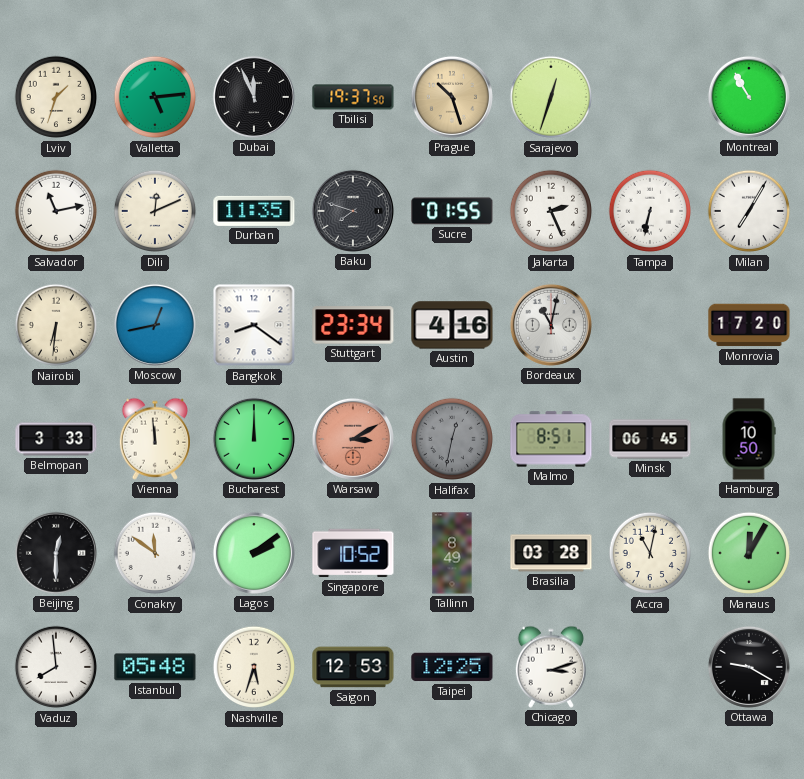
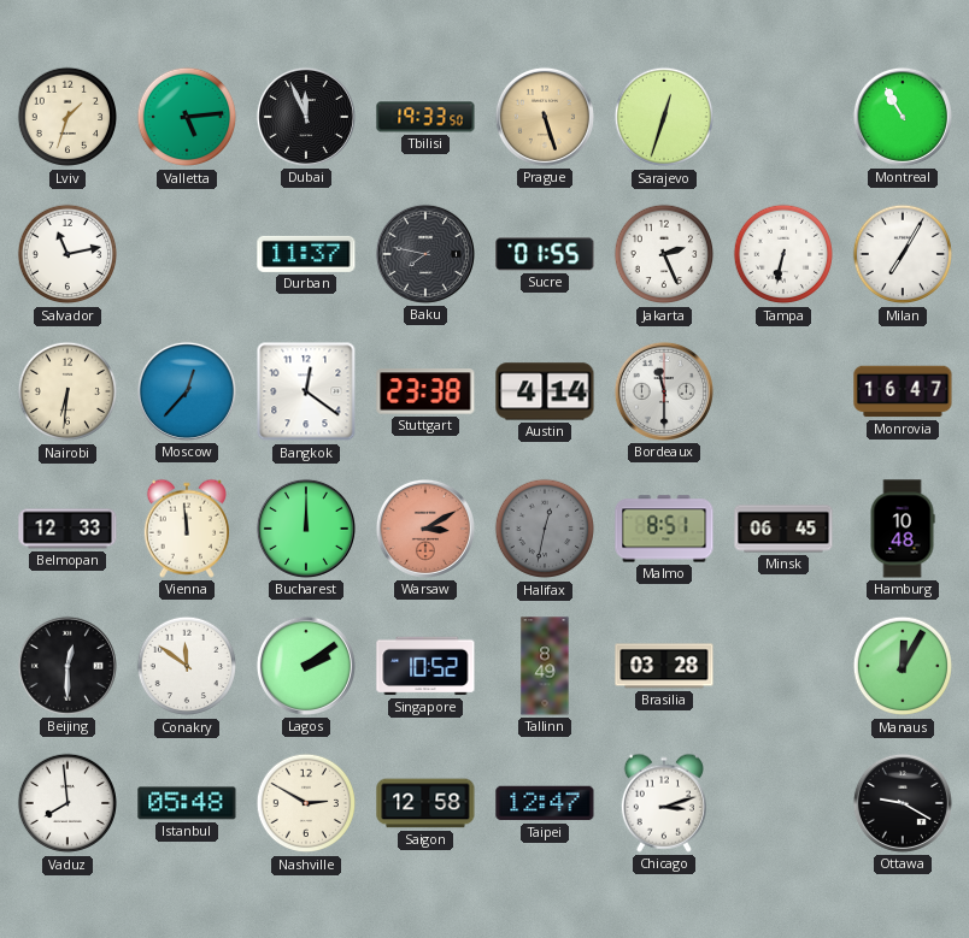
Tbilisi: 19:37 -> 19:33
Prague: 10:27 -> 5:27
Dili: 12:11 -> none
Durban: 11:35 -> 11:37
Baku: 7:48 -> 7:47
Moscow: 12:43 -> 12:37
Bangkok: 8:21 -> 12:21
Stuttgart: 23:34 -> 23:38
Austin: 4:16 -> 4:14
Bordeaux: 11:02 -> 11:30
Monrovia: 17:20 -> 16:47
Belmopan: 3:33 -> 12:33
Hamburg: 10:50 -> 10:48
Accra: 11:02 -> none
Nashville: 5:33 -> 2:50
Saigon: 12:53 -> 12:58
Taipei: 12:25 -> 12:47
